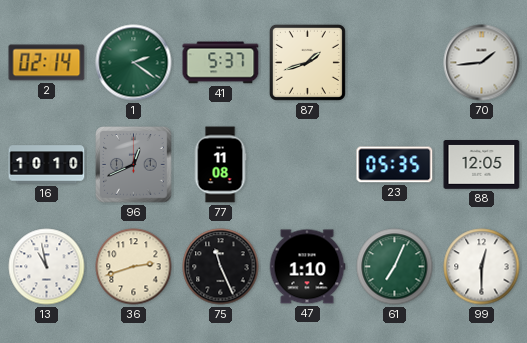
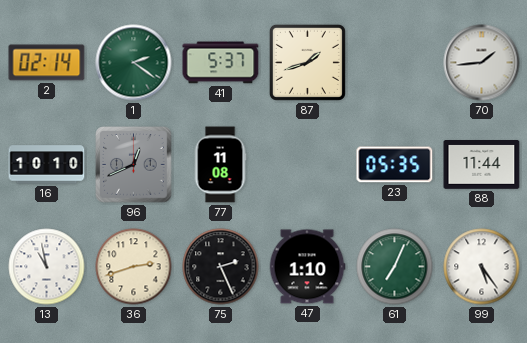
88: 12:05 -> 11:44
75: 11:26 -> 2:26
99: 12:30 -> 5:24
